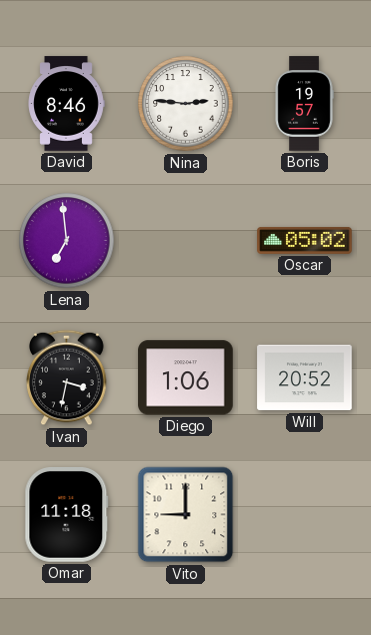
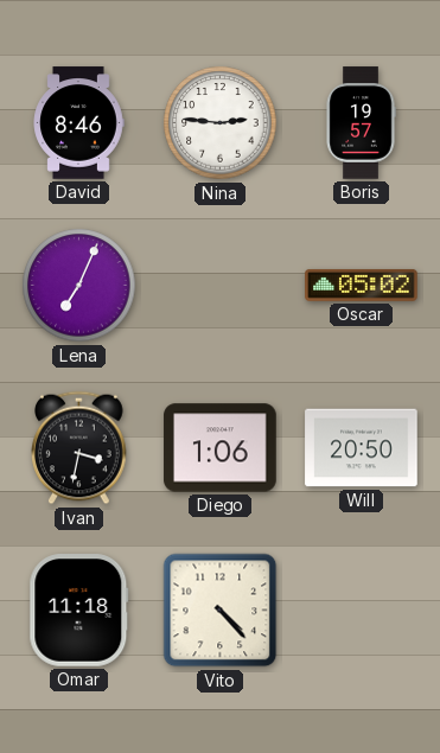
Lena: 6:59 -> 7:04
Will: 20:52 -> 20:50
Vito: 9:00 -> 4:23
